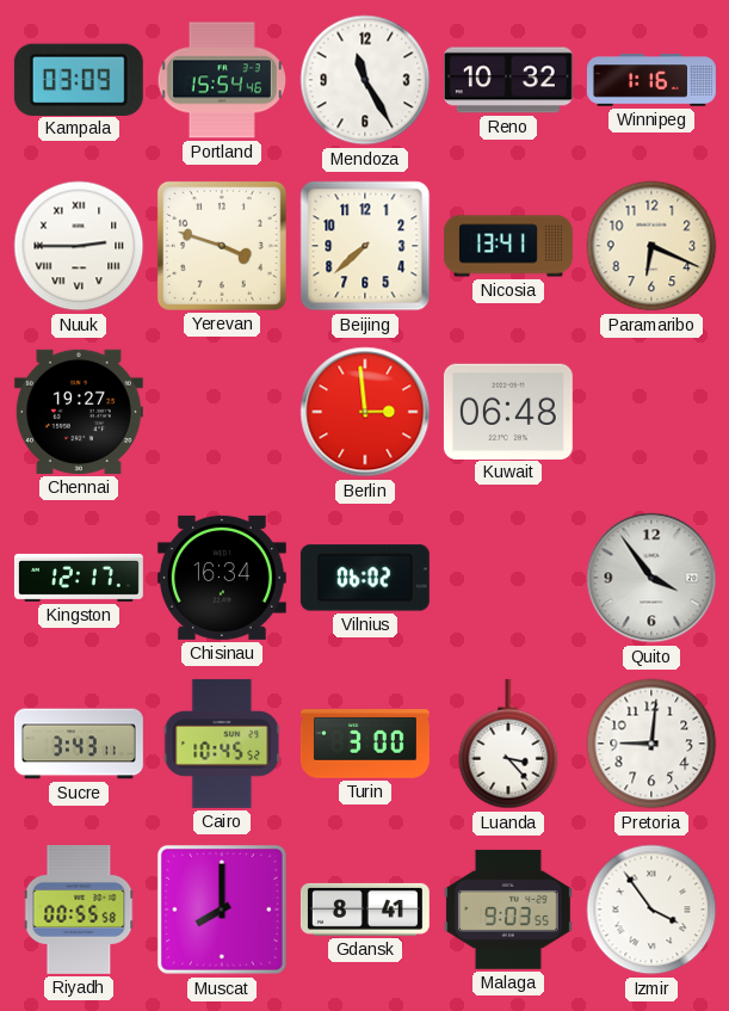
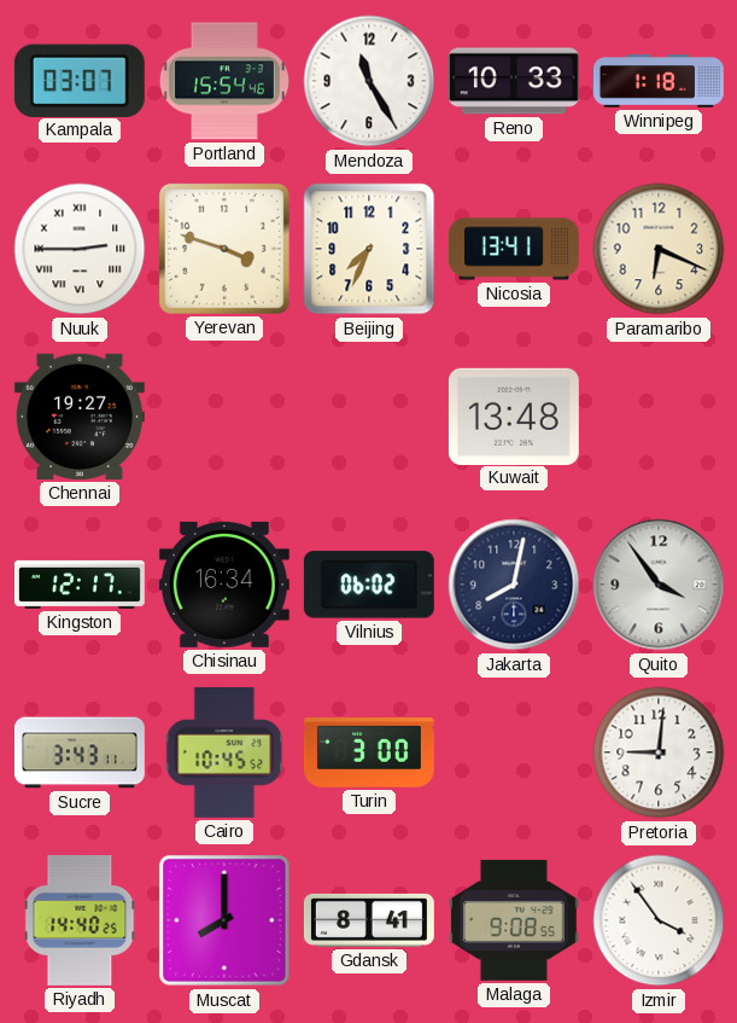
Kampala: 03:09 -> 03:07
Reno: 10:32 -> 10:33
Winnipeg: 1:16 -> 1:18
Beijing: 7:38 -> 7:34
Berlin: 2:59 -> none
Kuwait: 06:48 -> 13:48
Jakarta: none -> 8:02
Luanda: 3:23 -> none
Riyadh: 00:55 -> 14:40
Malaga: 9:03 -> 9:08
